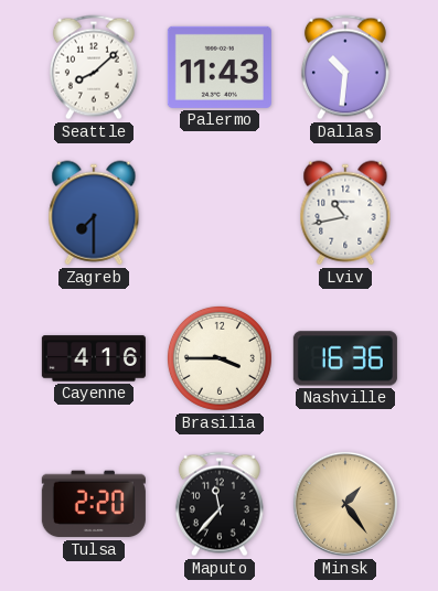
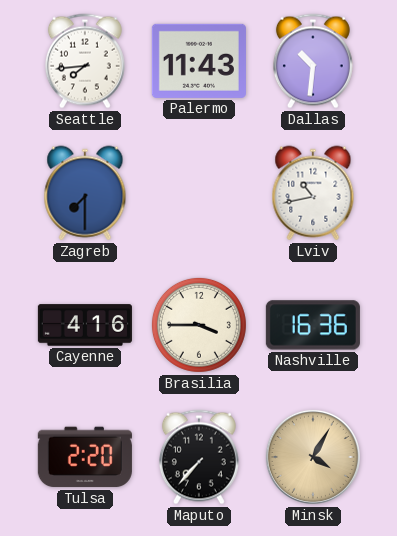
Seattle: 8:08 -> 7:44
Maputo: 11:37 -> 7:37
Minsk: 1:24 -> 4:05
